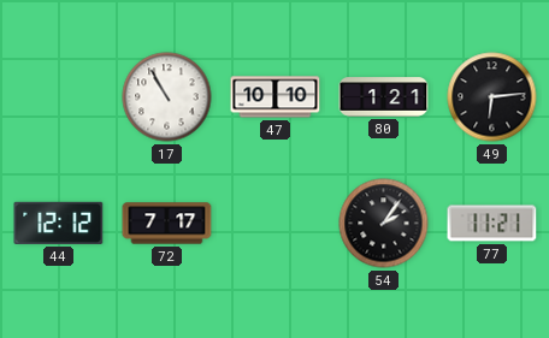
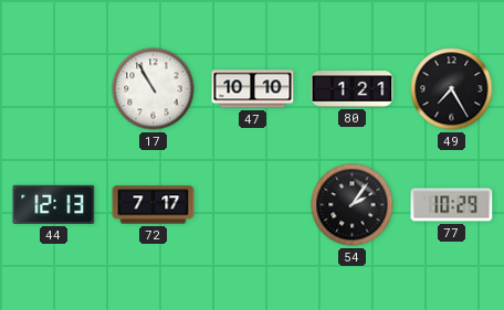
49: 6:14 -> 7:25
44: 12:12 -> 12:13
77: 11:21 -> 10:29
